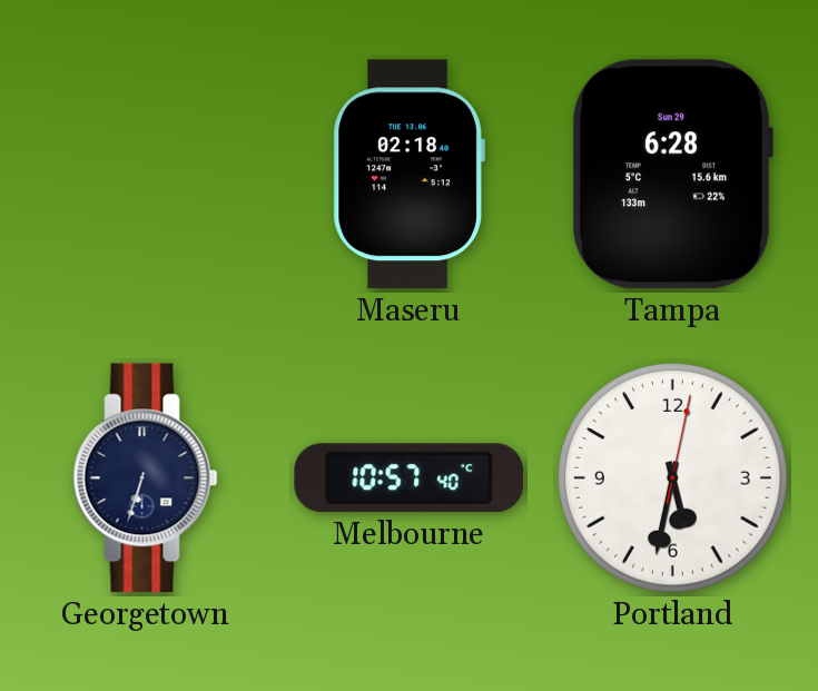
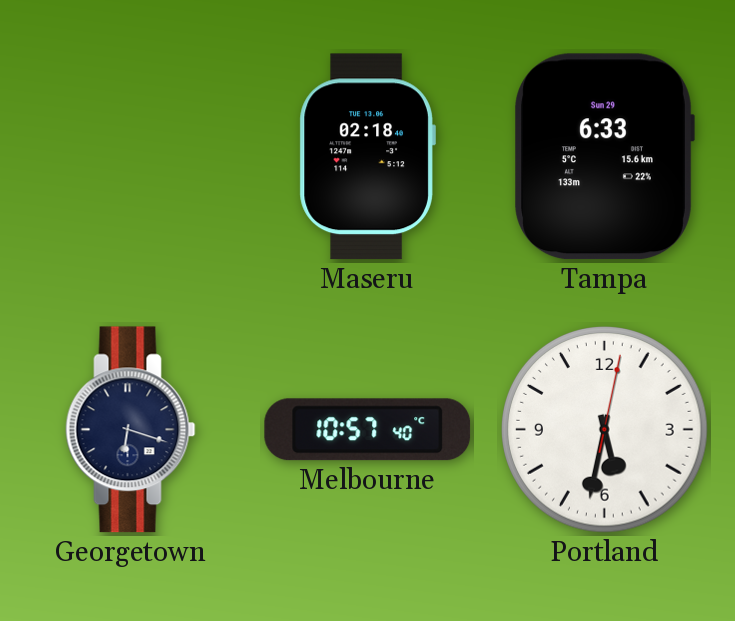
Tampa: 6:28 -> 6:33
Georgetown: 6:33 -> 6:18
